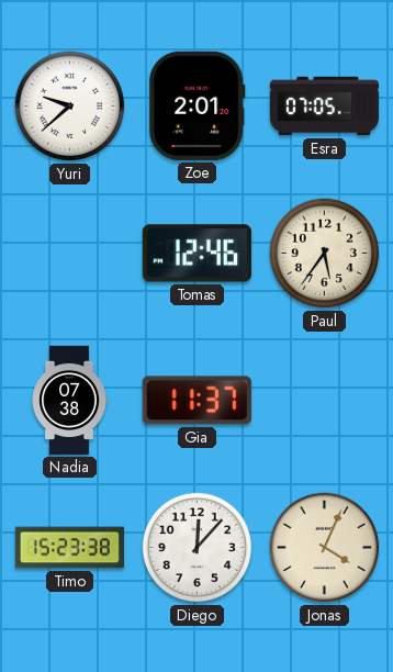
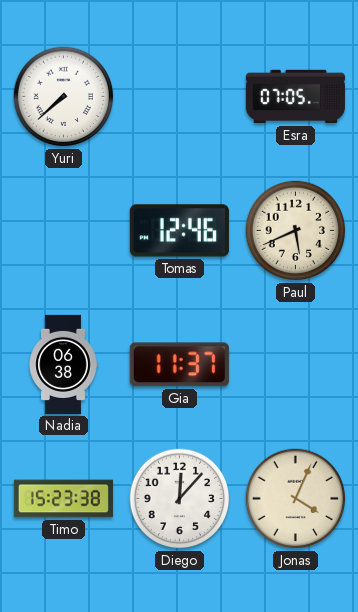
Yuri: 9:38 -> 7:38
Zoe: 2:01 -> none
Paul: 5:36 -> 5:41
Nadia: 07:38 -> 06:38
